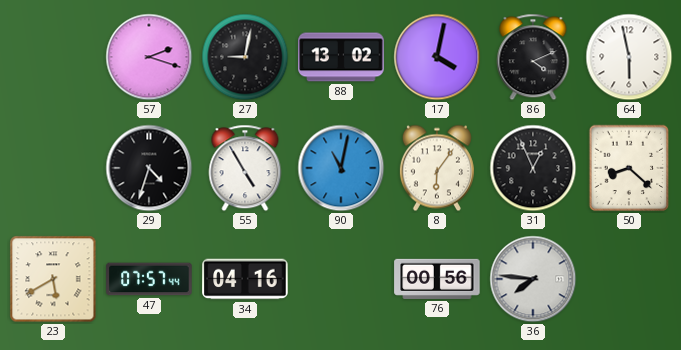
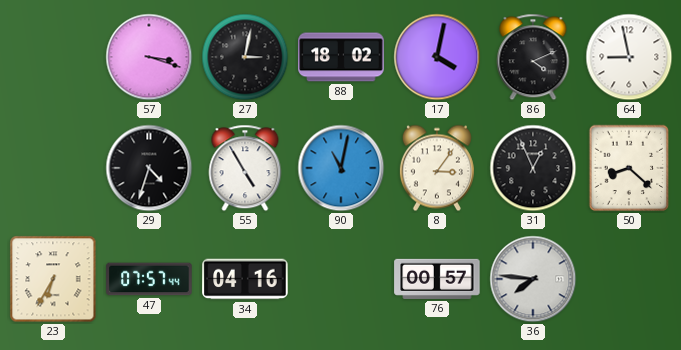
57: 2:18 -> 3:18
27: 9:02 -> 3:02
88: 13:02 -> 18:02
64: 5:58 -> 8:58
8: 6:06 -> 3:06
23: 5:40 -> 6:35
76: 00:56 -> 00:57
